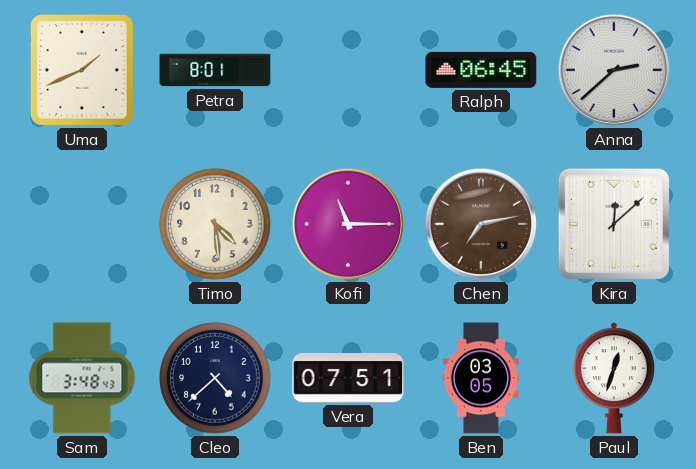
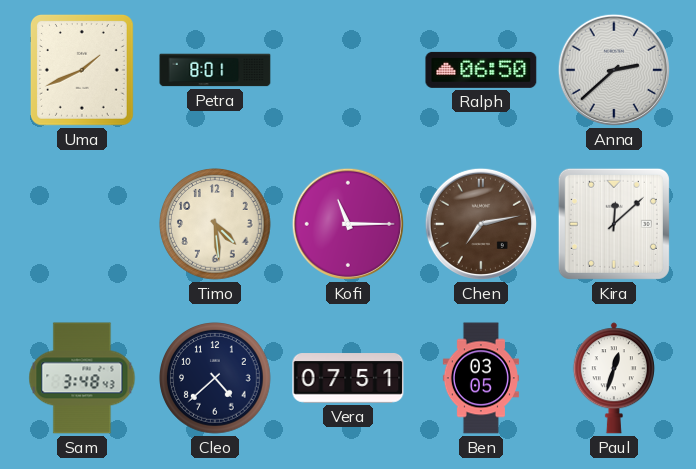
Ralph: 06:45 -> 06:50
